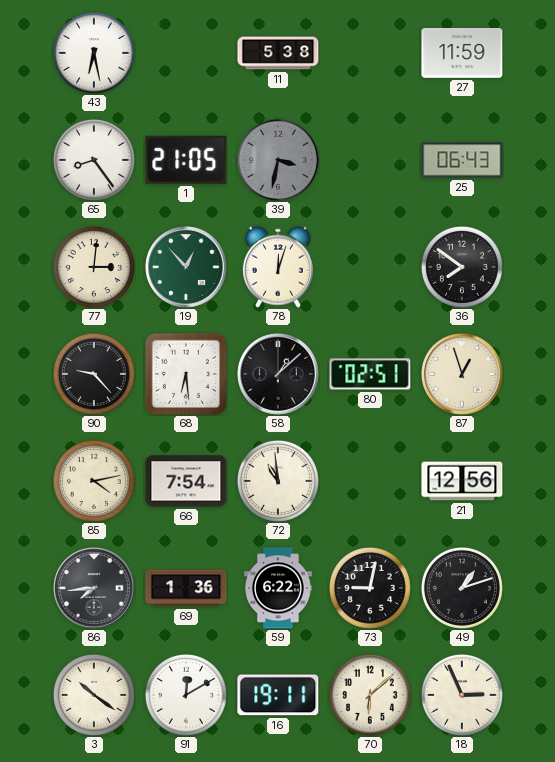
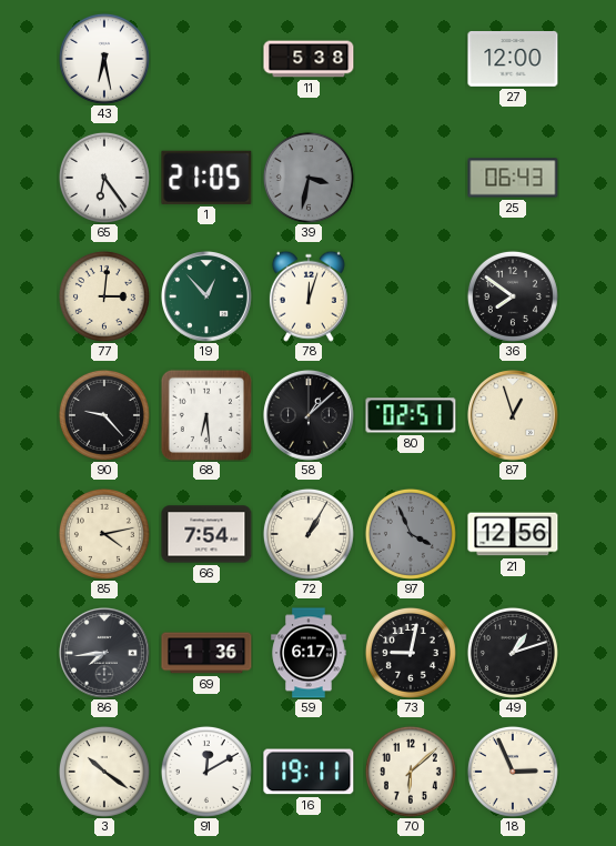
27: 11:59 -> 12:00
65: 8:24 -> 6:24
72: 10:59 -> 1:05
97: none -> 3:56
59: 6:22 -> 6:17
